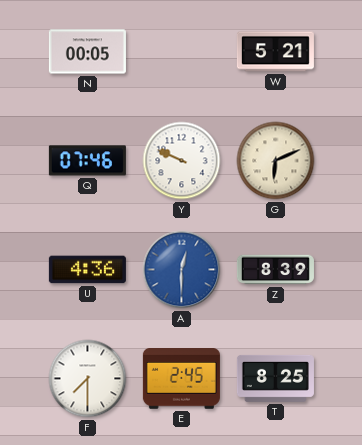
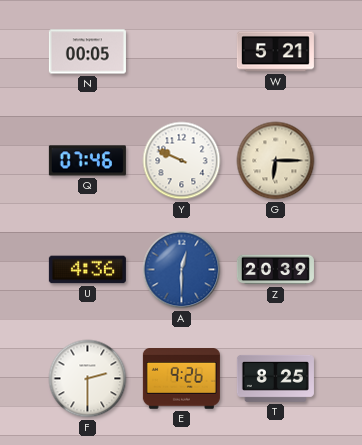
G: 6:11 -> 6:15
Z: 8:39 -> 20:39
F: 7:30 -> 2:30
E: 2:45 -> 9:26
